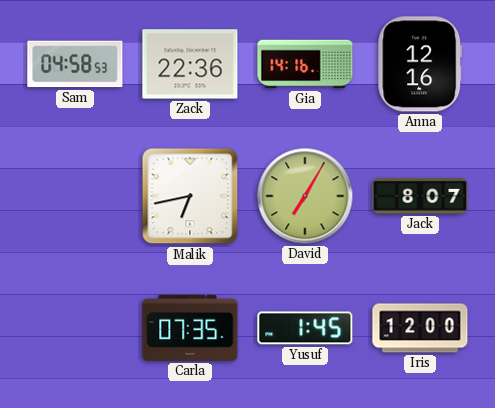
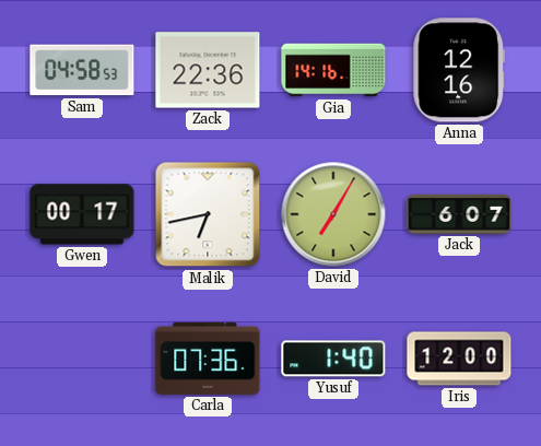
Gwen: none -> 00:17
Jack: 8:07 -> 6:07
Carla: 07:35 -> 07:36
Yusuf: 1:45 -> 1:40
